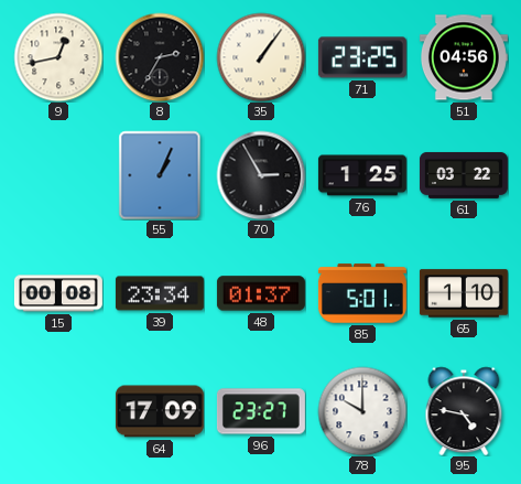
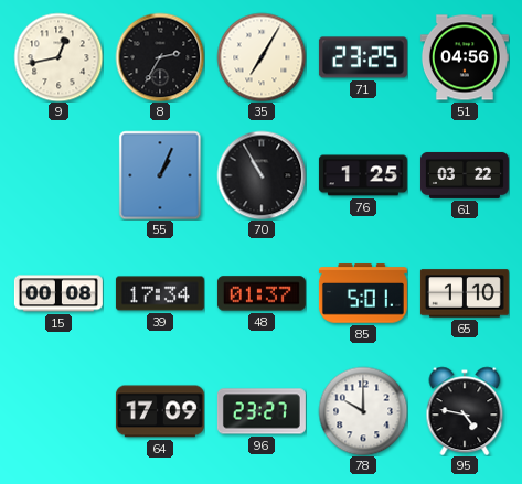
35: 1:06 -> 7:05
70: 2:55 -> 10:55
39: 23:34 -> 17:34
